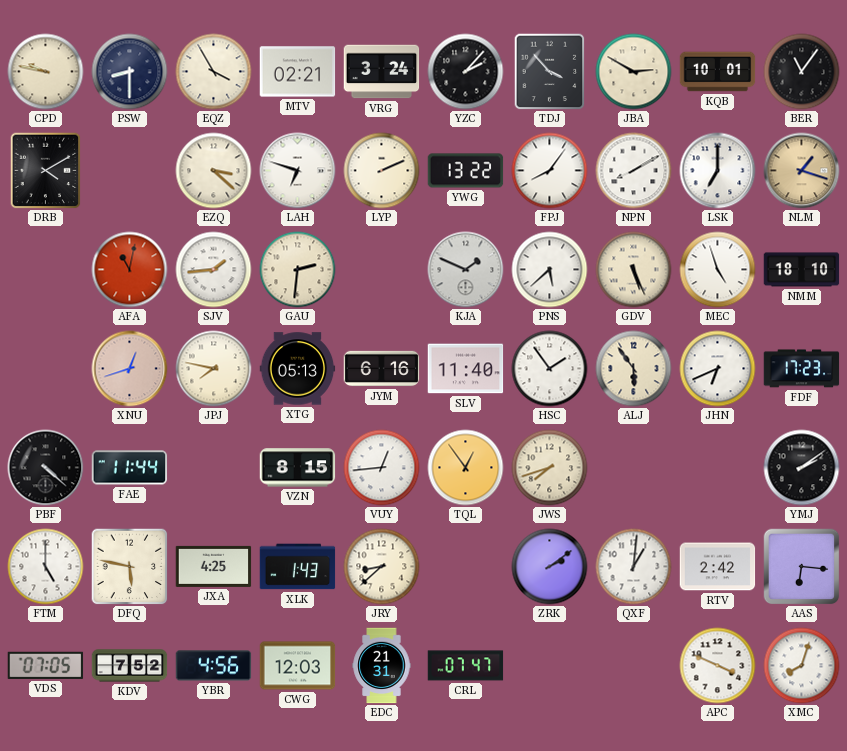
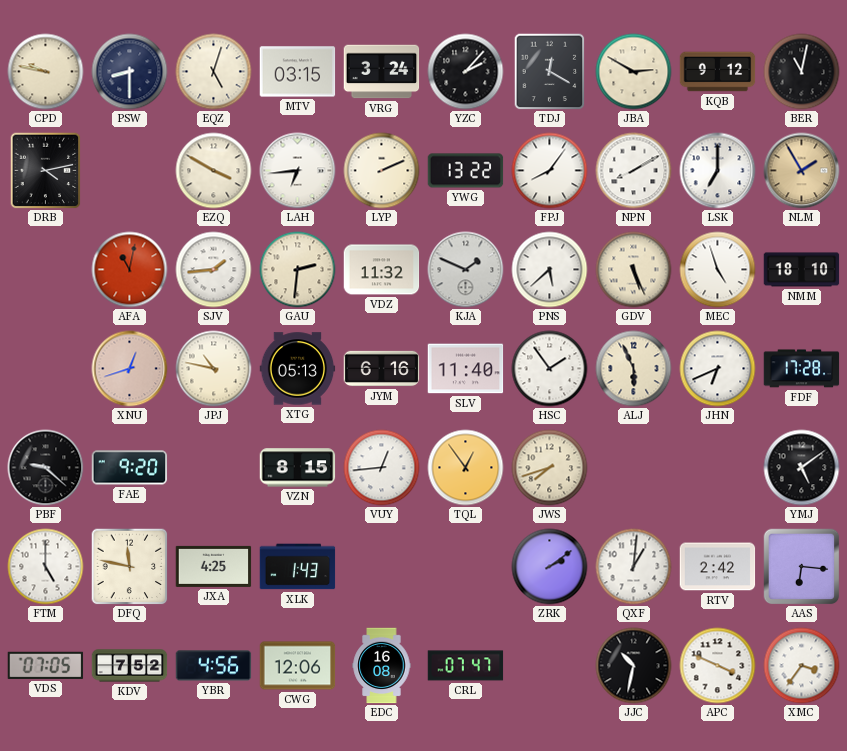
EQZ: 3:55 -> 5:03
MTV: 02:21 -> 03:15
TDJ: 3:53 -> 12:20
KQB: 10:01 -> 9:12
BER: 11:06 -> 11:02
DRB: 4:10 -> 4:13
EZQ: 3:22 -> 3:50
LAH: 6:48 -> 6:44
NLM: 1:18 -> 1:55
VDZ: none -> 11:32
JPJ: 7:47 -> 10:47
ALJ: 5:54 -> 5:56
FDF: 17:23 -> 17:28
PBF: 4:22 -> 9:22
FAE: 11:44 -> 9:20
YMJ: 2:09 -> 5:09
DFQ: 5:47 -> 11:47
JRY: 8:38 -> none
CWG: 12:03 -> 12:06
EDC: 21:31 -> 16:08
JJC: none -> 10:32
XMC: 8:03 -> 3:36
